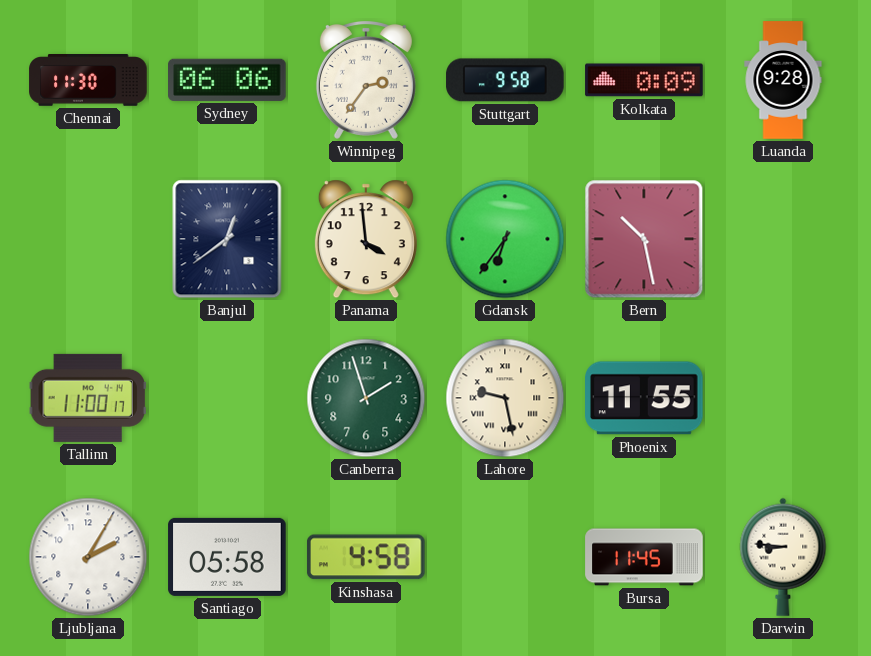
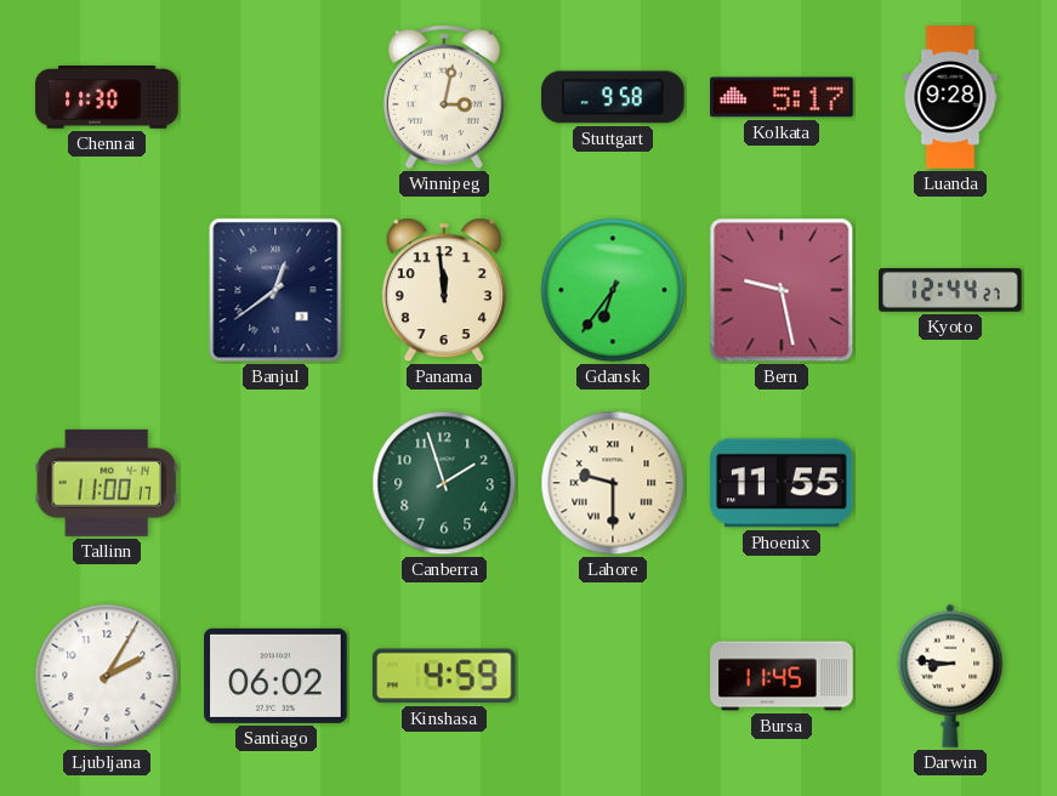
Sydney: 06:06 -> none
Winnipeg: 2:36 -> 3:02
Kolkata: 0:09 -> 5:17
Panama: 3:59 -> 11:59
Bern: 10:28 -> 9:28
Kyoto: none -> 12:44
Lahore: 9:28 -> 9:30
Santiago: 05:58 -> 06:02
Kinshasa: 4:58 -> 4:59
